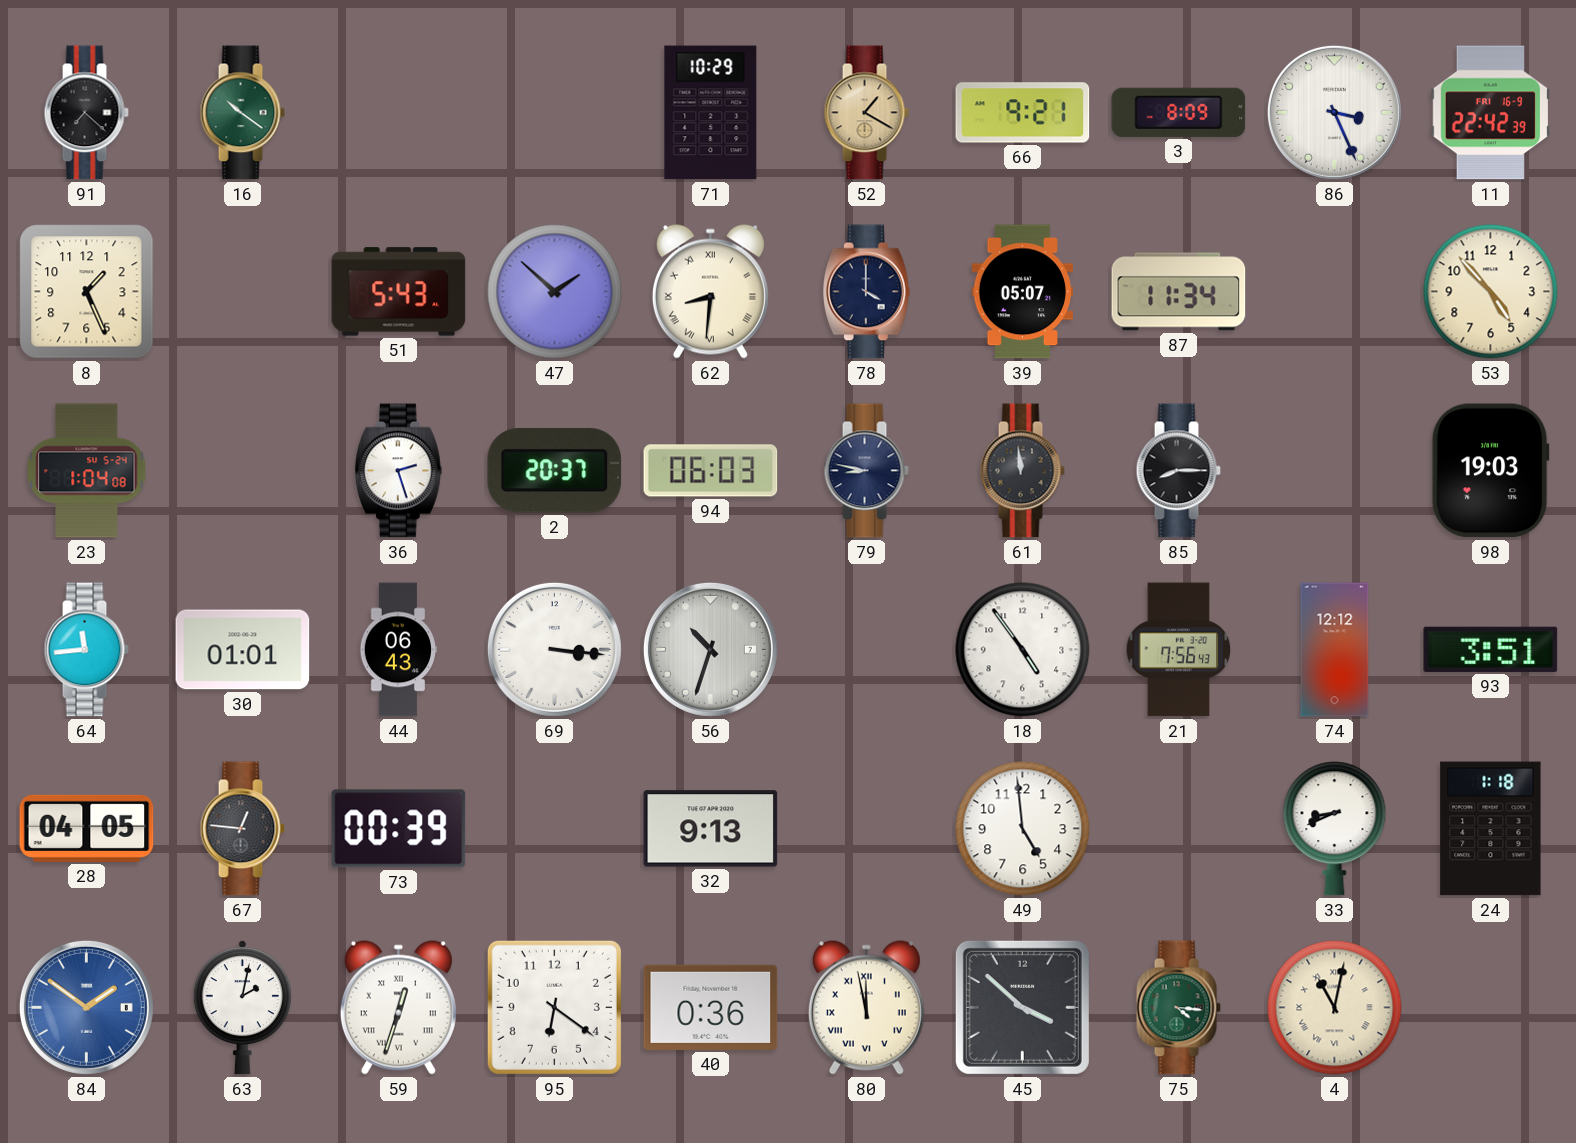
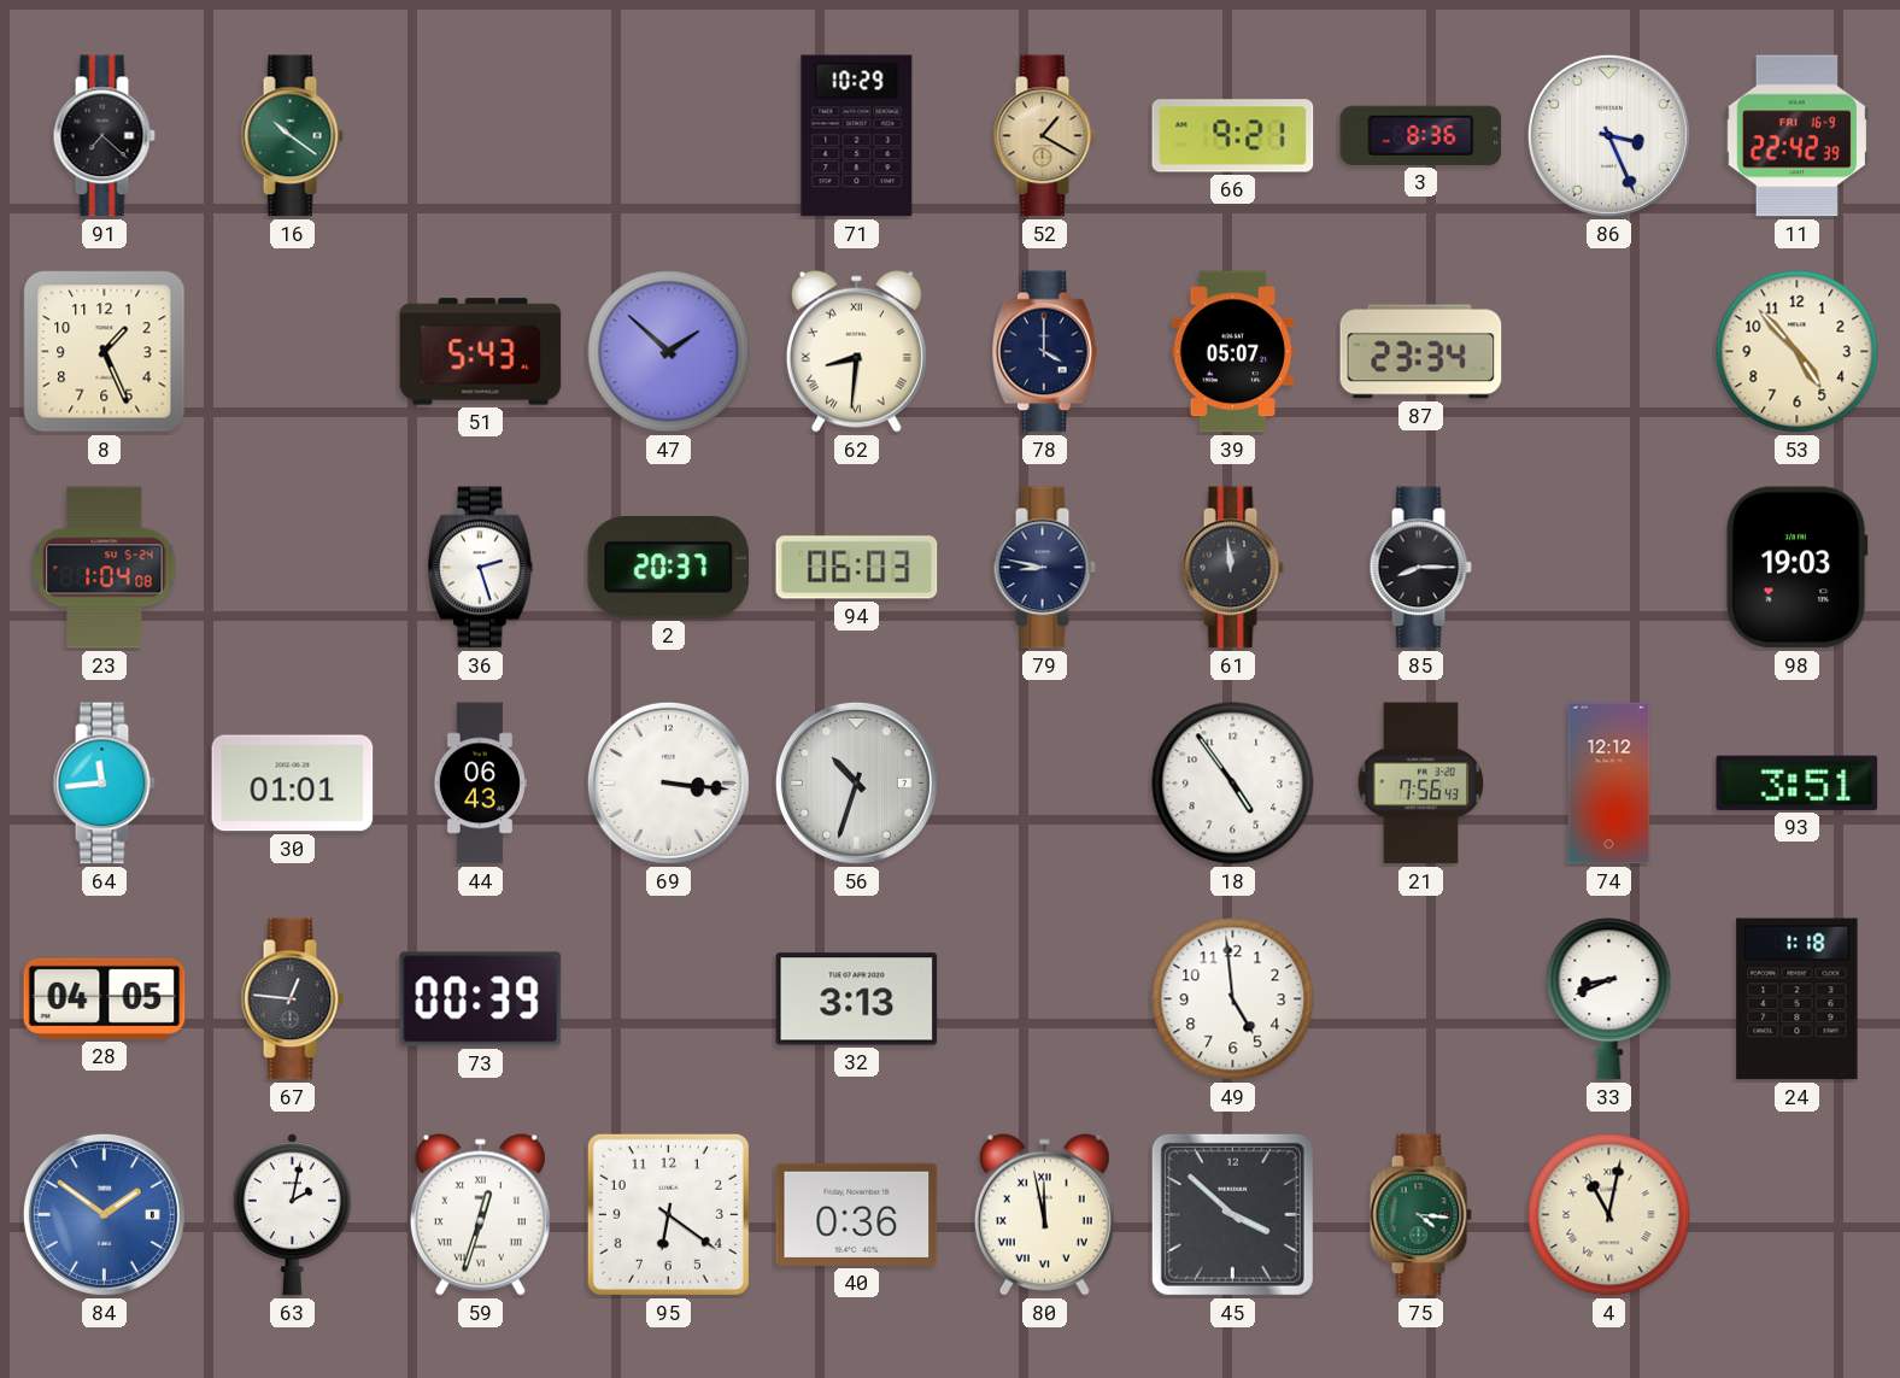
3: 8:09 -> 8:36
87: 11:34 -> 23:34
32: 9:13 -> 3:13
